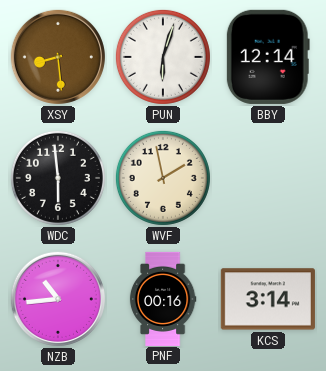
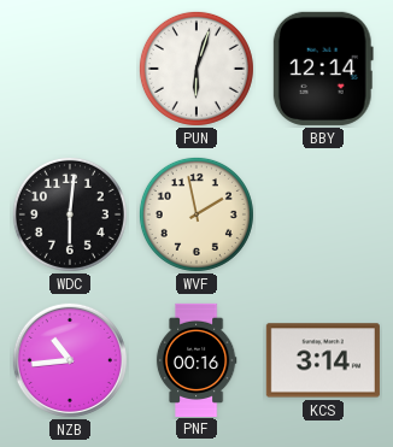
XSY: 8:29 -> none
WDC: 5:59 -> 6:01
